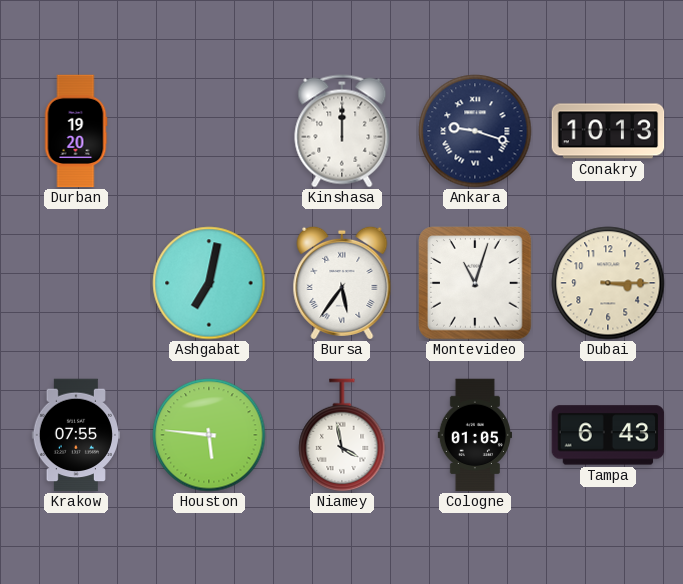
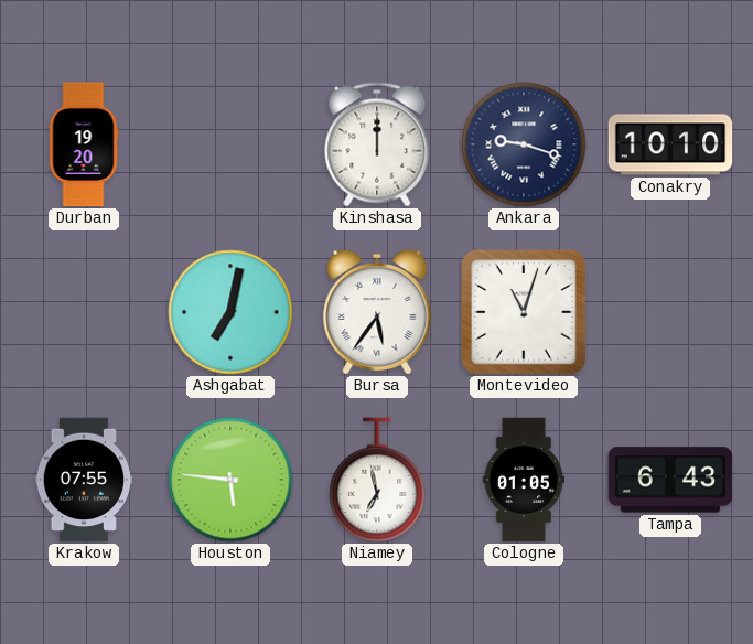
Conakry: 10:13 -> 10:10
Dubai: 3:15 -> none
Niamey: 3:58 -> 6:58
